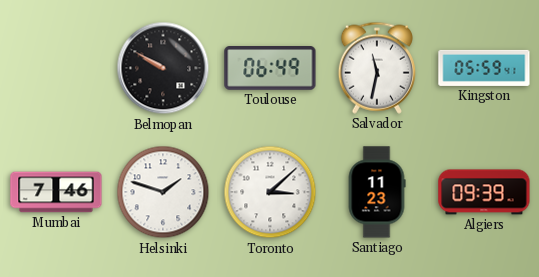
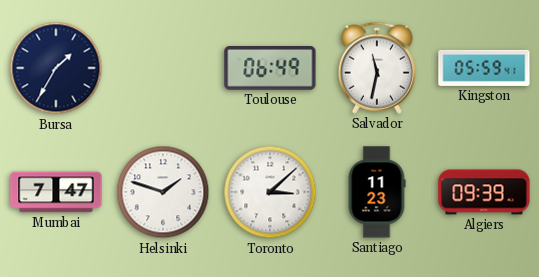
Bursa: none -> 1:35
Belmopan: 9:50 -> none
Mumbai: 7:46 -> 7:47
